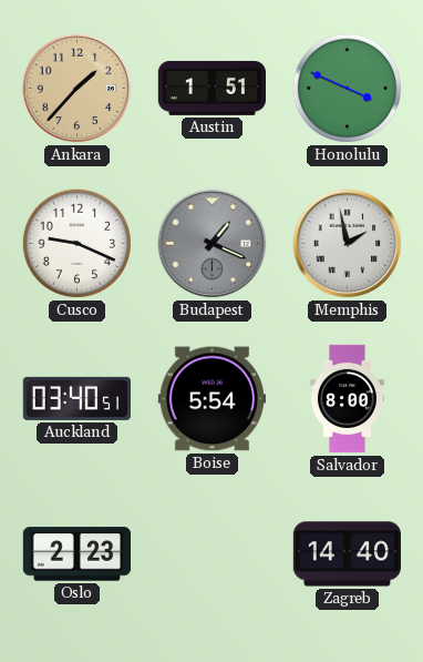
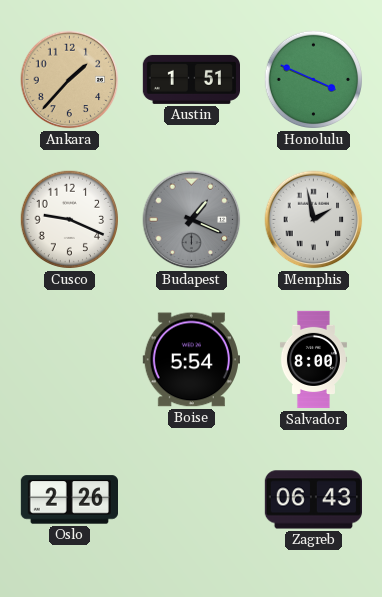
Auckland: 03:40 -> none
Oslo: 2:23 -> 2:26
Zagreb: 14:40 -> 06:43
